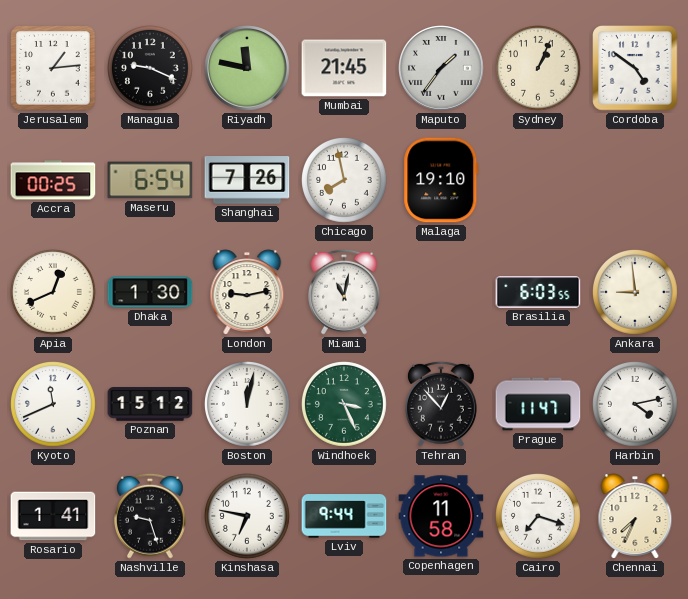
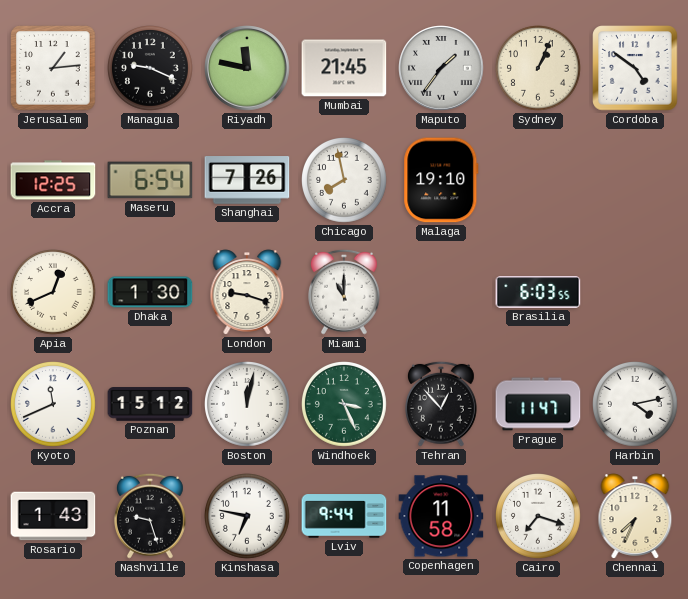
Accra: 00:25 -> 12:25
London: 9:13 -> 9:18
Miami: 11:02 -> 11:00
Ankara: 8:59 -> none
Rosario: 1:41 -> 1:43
